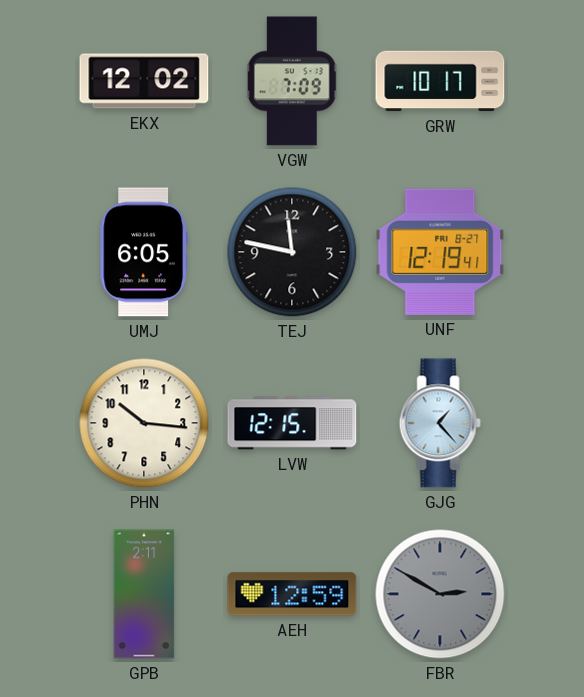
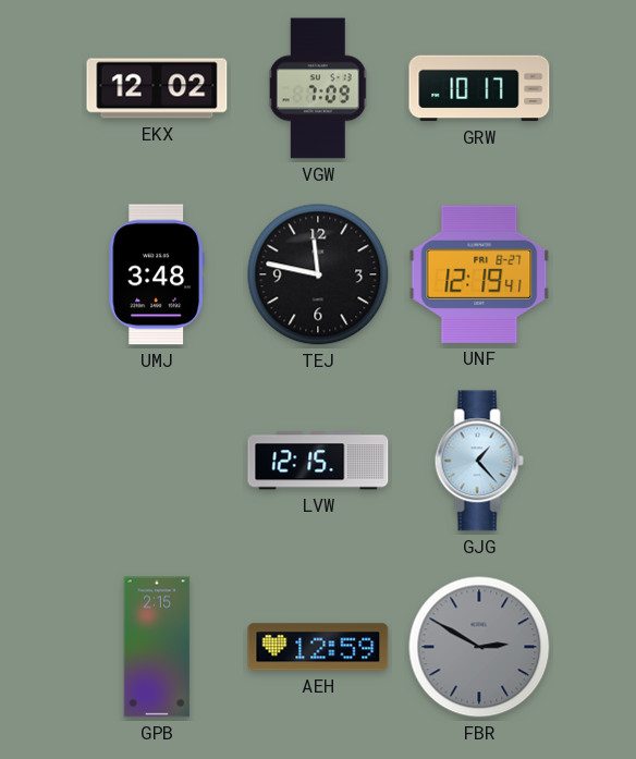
UMJ: 6:05 -> 3:48
PHN: 10:16 -> none
GPB: 2:11 -> 2:15
